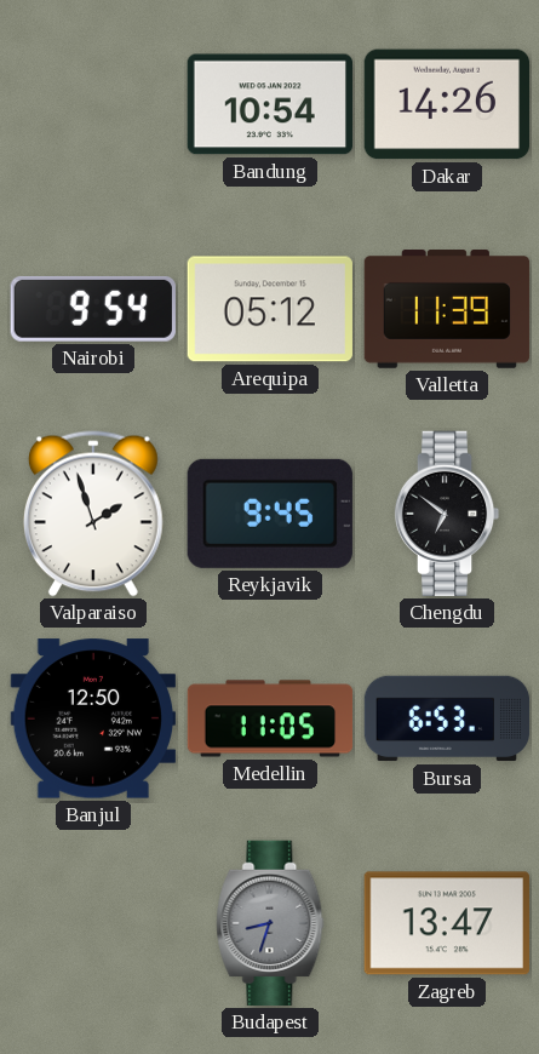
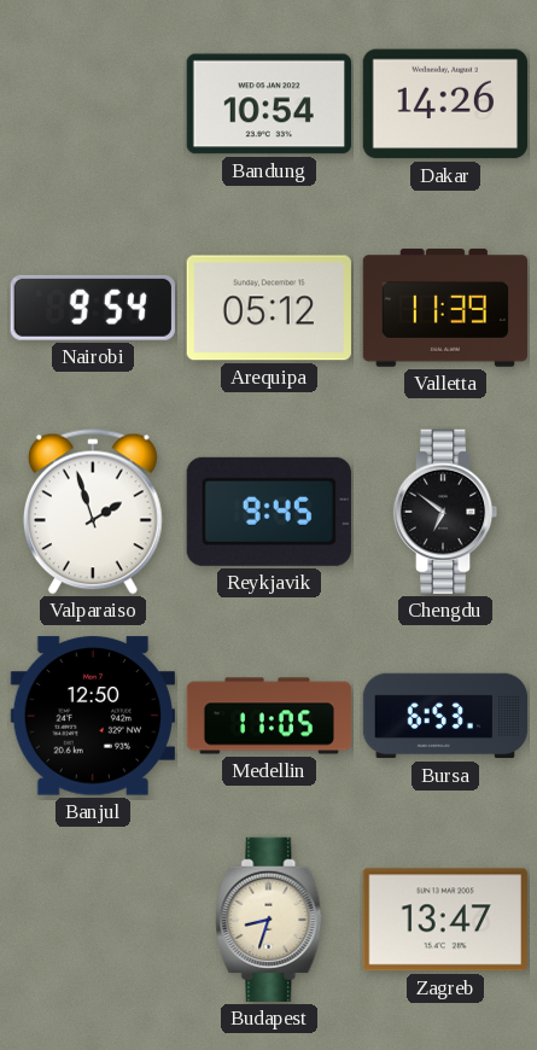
Budapest dial: grey -> cream
